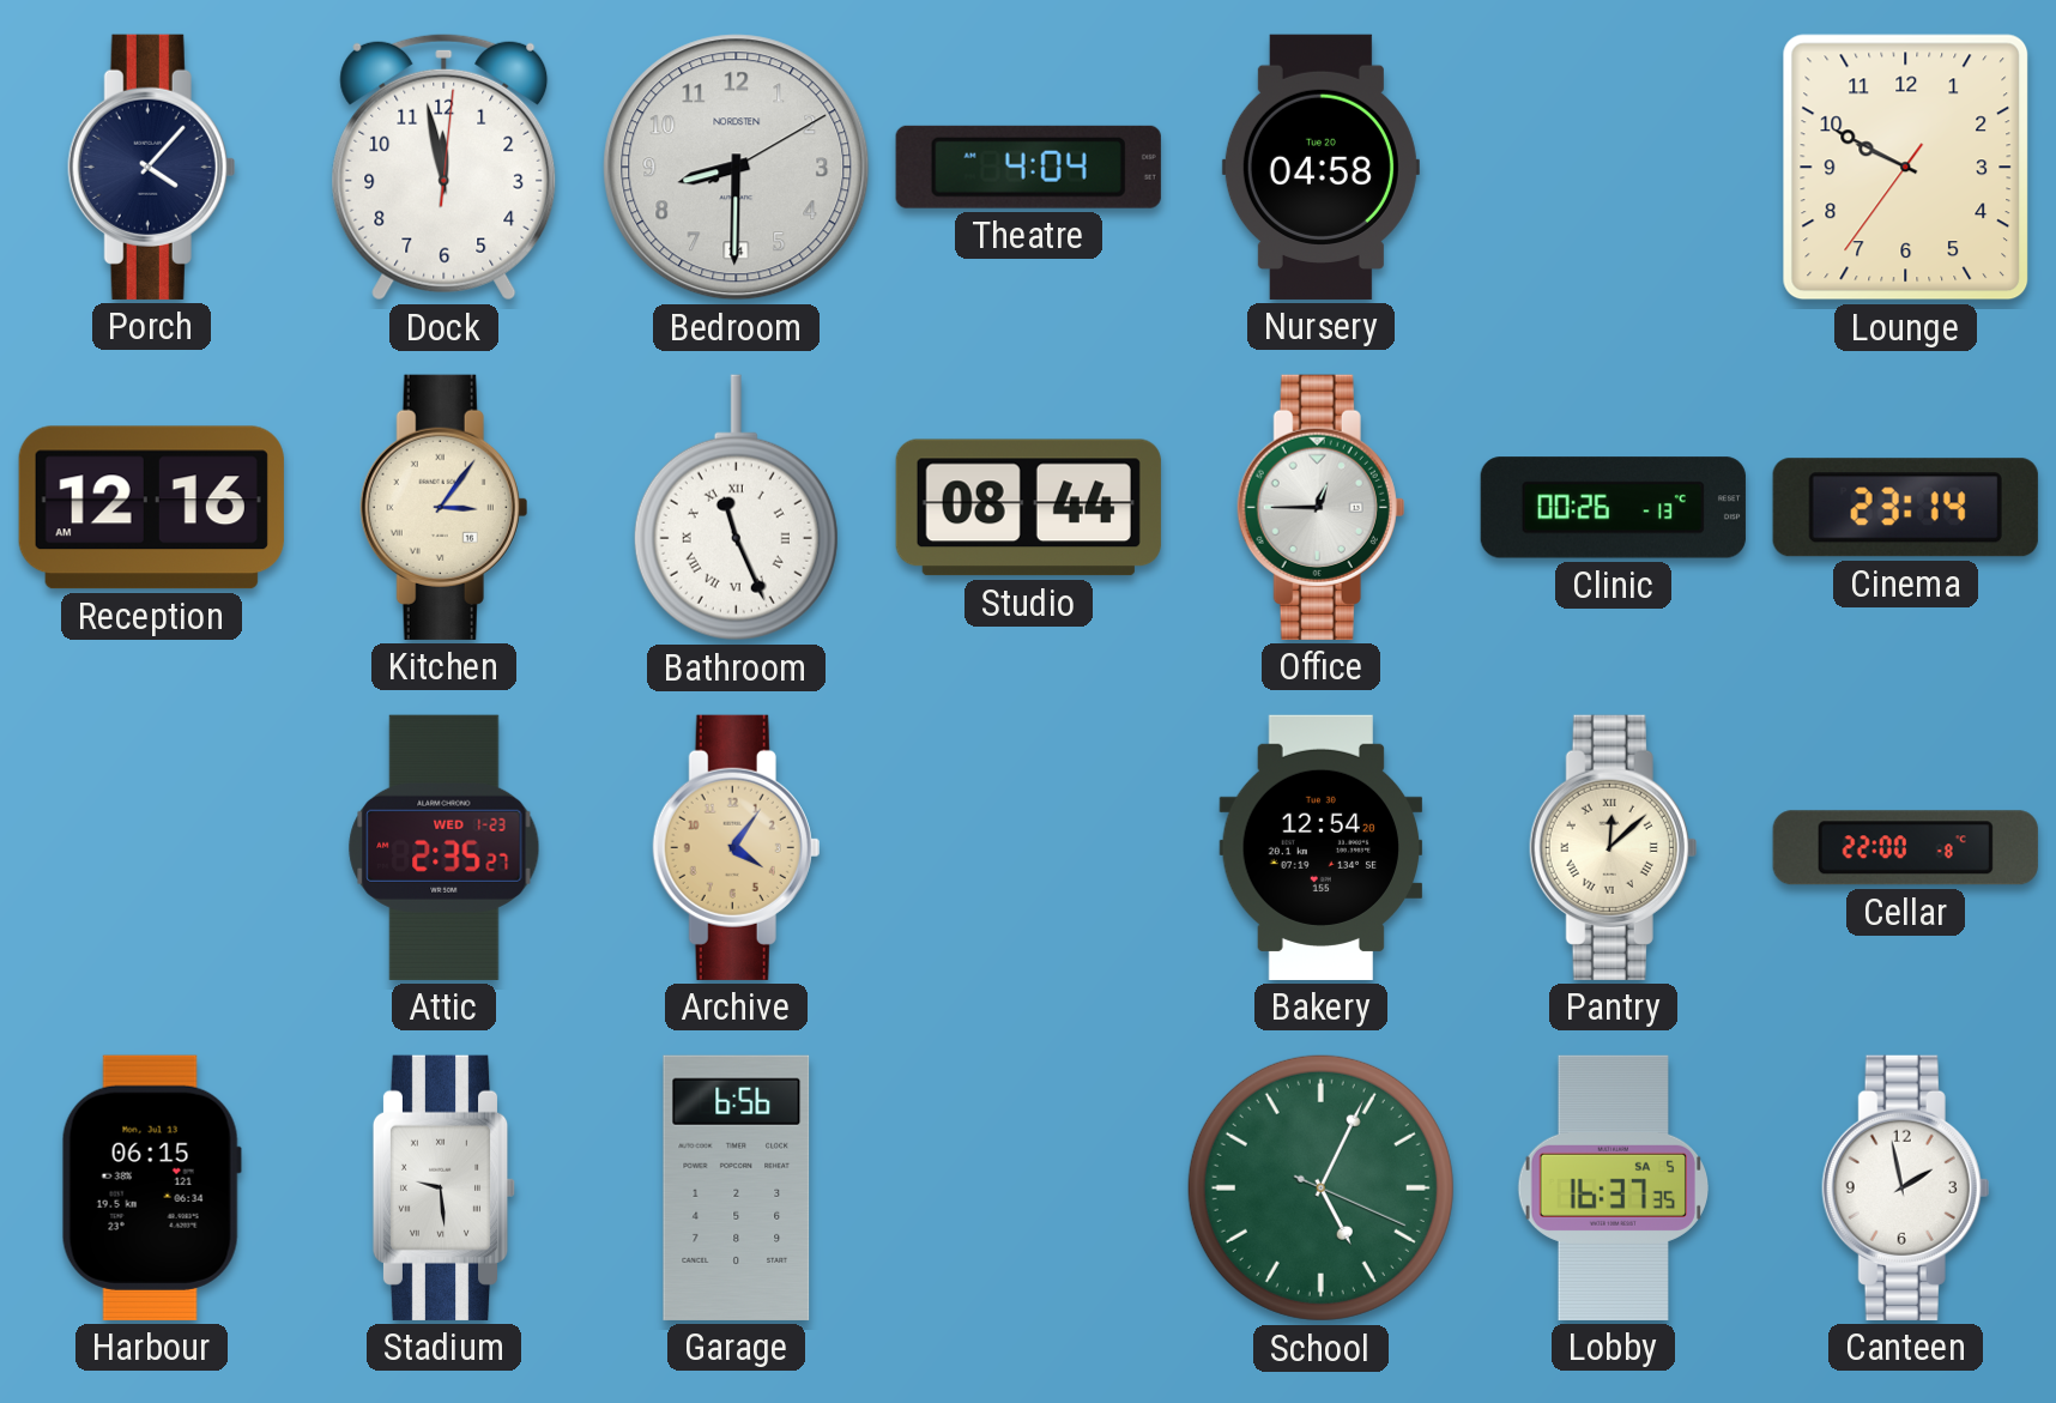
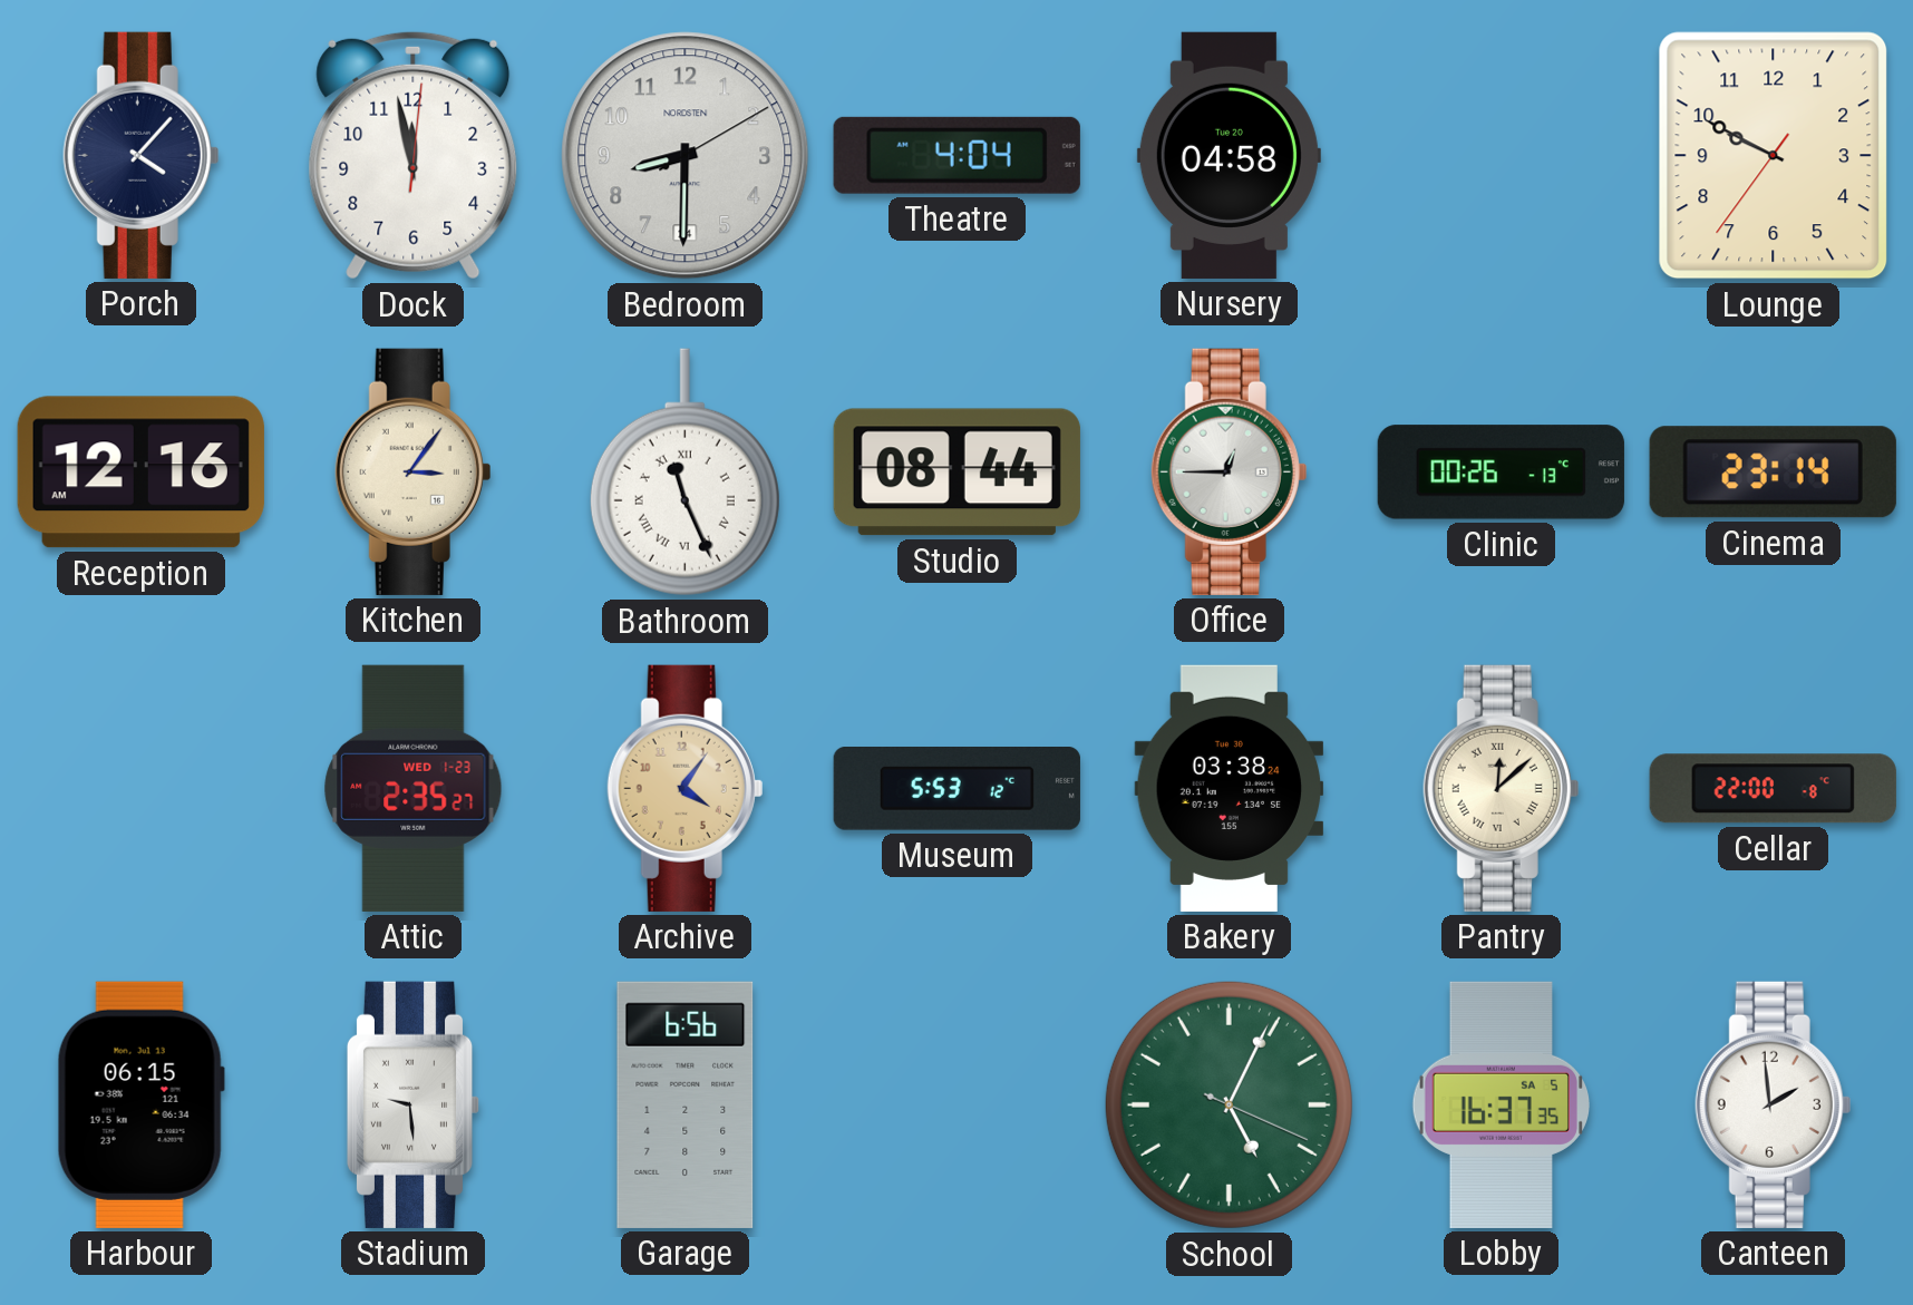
Museum: none -> 5:53
Bakery: 12:54 -> 03:38
Canteen: 1:58 -> 1:59
